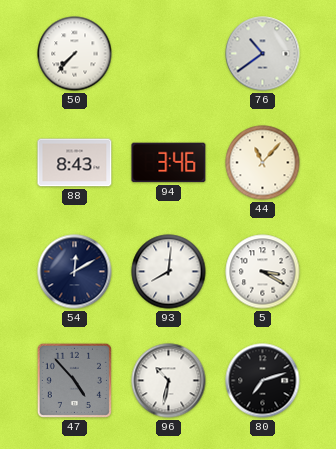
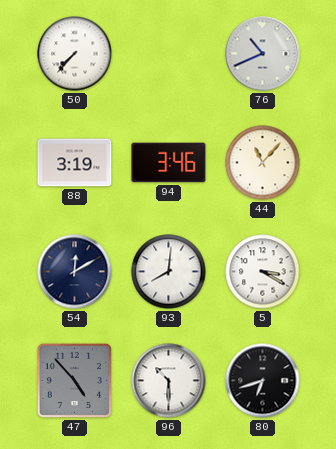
76: 10:39 -> 10:41
88: 8:43 -> 3:19
96: 10:32 -> 10:30
80: 7:12 -> 6:42
